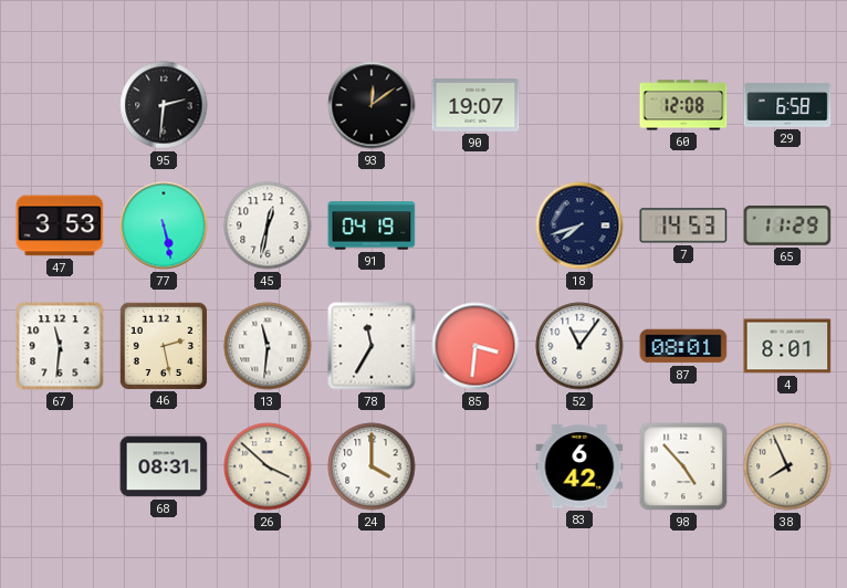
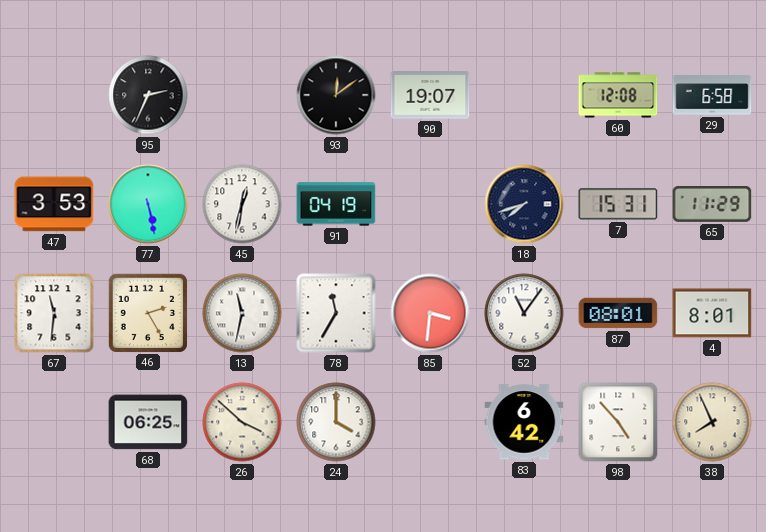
95: 2:31 -> 2:34
7: 14:53 -> 15:31
46: 2:28 -> 2:25
13: 11:31 -> 11:32
68: 08:31 -> 06:25
